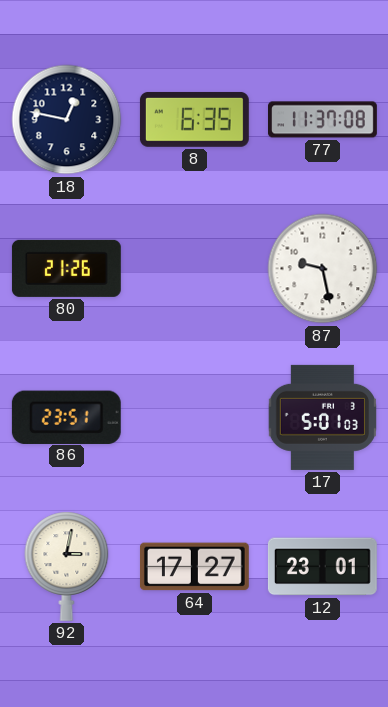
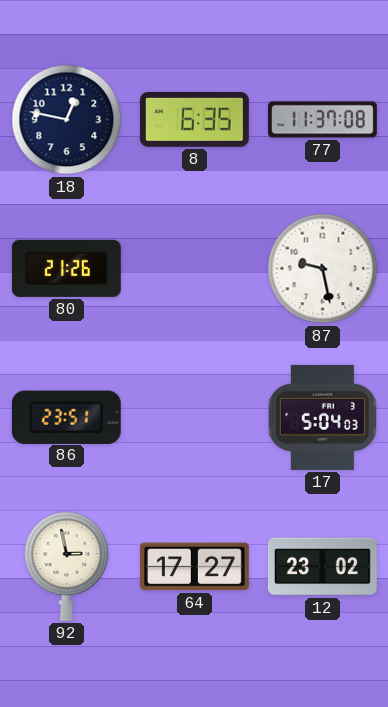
17: 5:01 -> 5:04
92: 3:02 -> 2:58
12: 23:01 -> 23:02
